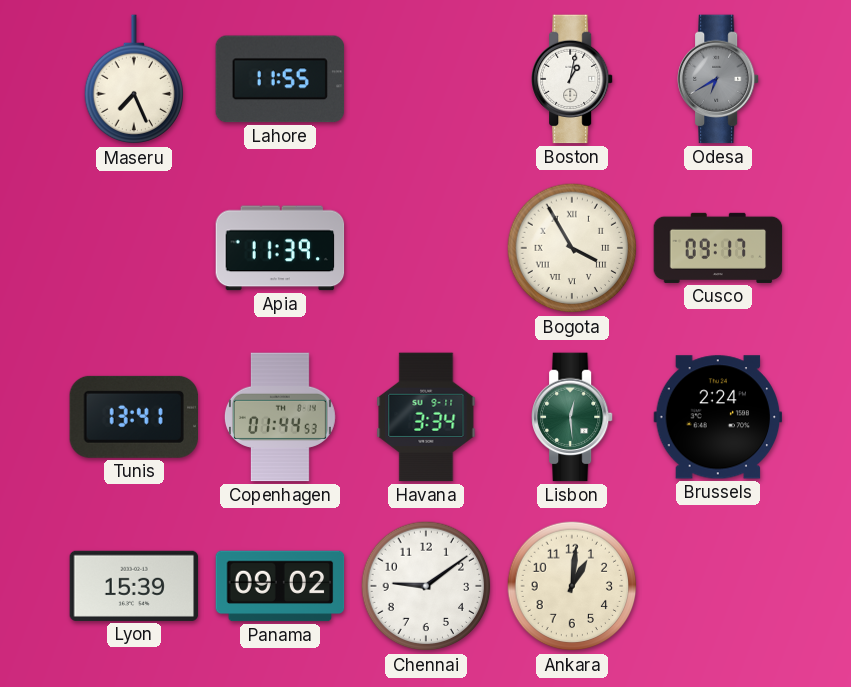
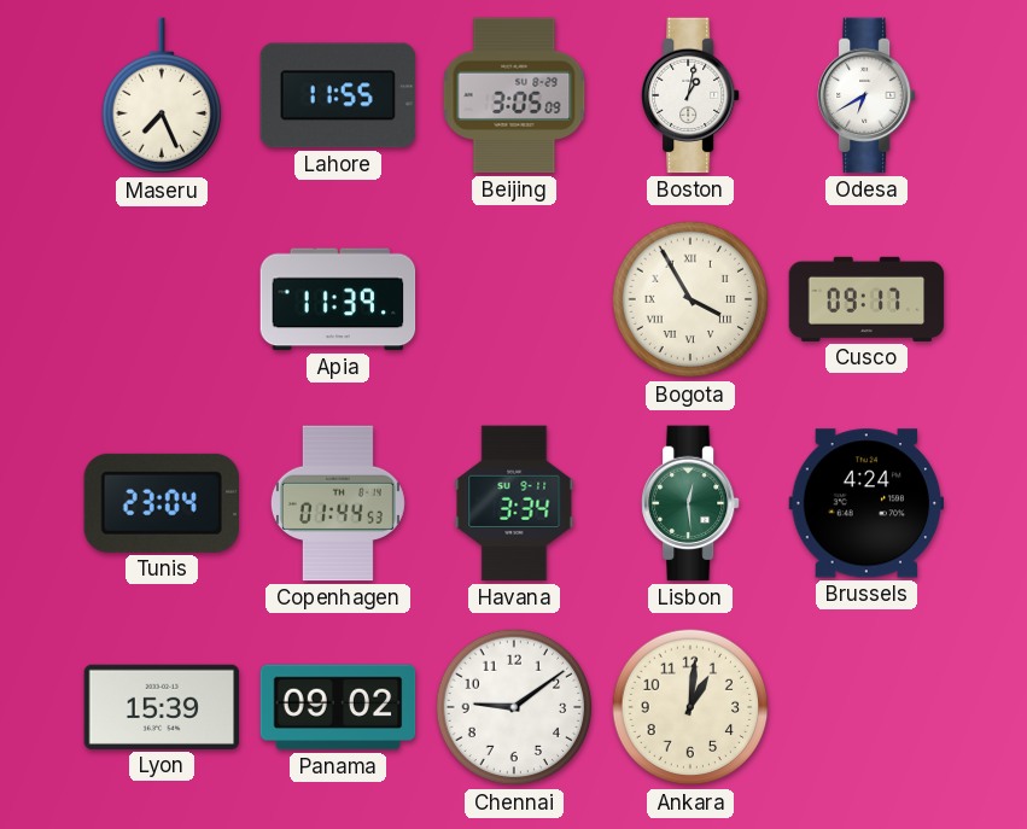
Beijing: none -> 3:05
Odesa dial: grey -> white
Tunis: 13:41 -> 23:04
Brussels: 2:24 -> 4:24
